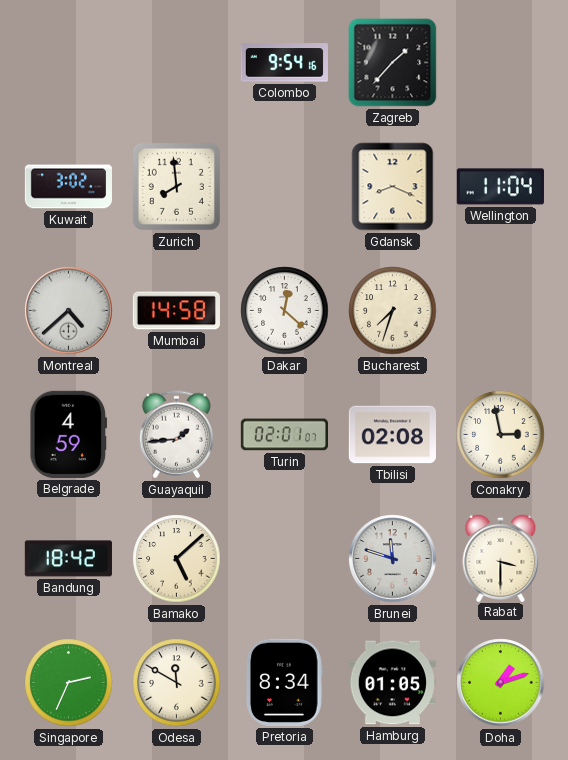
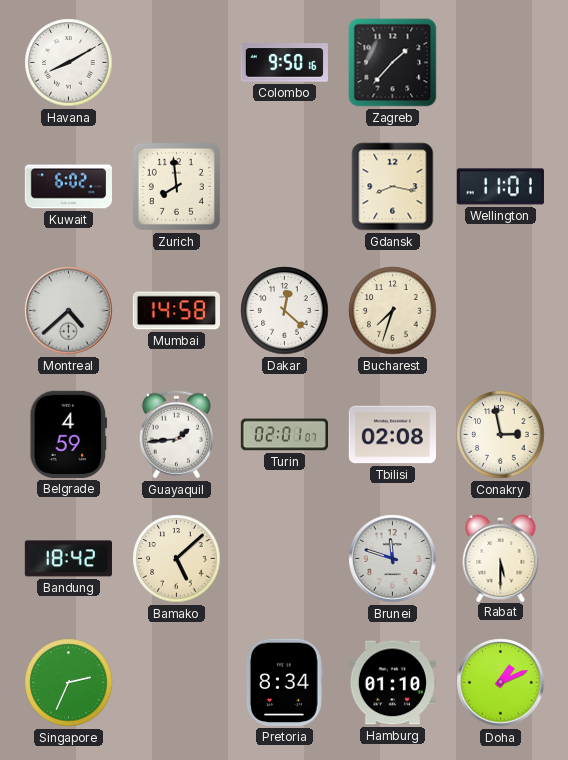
Havana: none -> 8:10
Colombo: 9:54 -> 9:50
Kuwait: 3:02 -> 6:02
Gdansk: 8:19 -> 8:17
Wellington: 11:04 -> 11:01
Rabat: 3:30 -> 5:30
Odesa: 11:50 -> none
Hamburg: 01:05 -> 01:10
Doha: 1:12 -> 1:11
